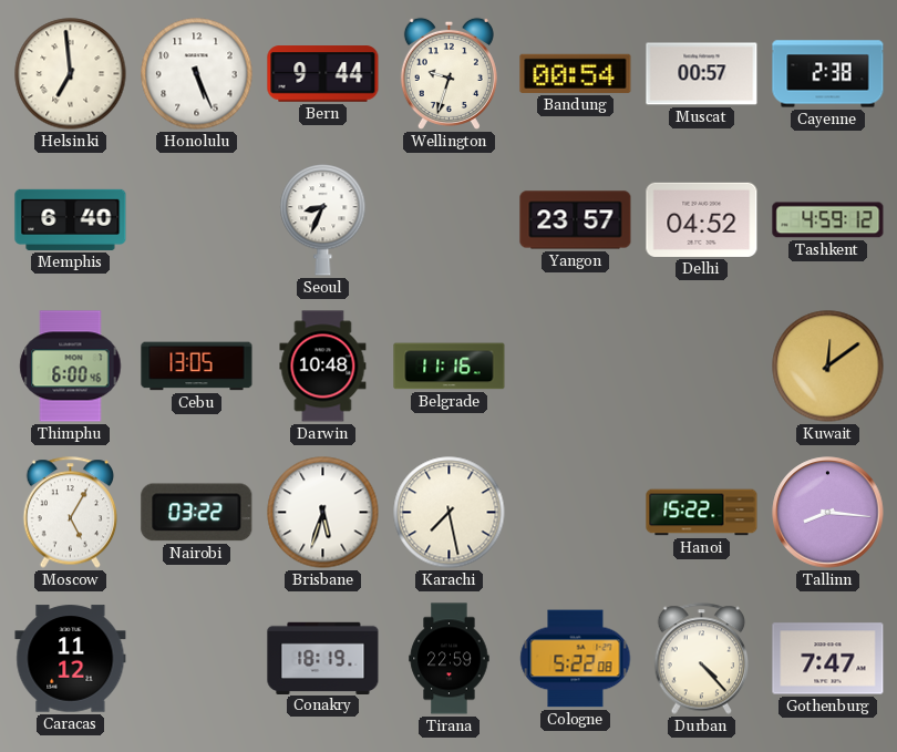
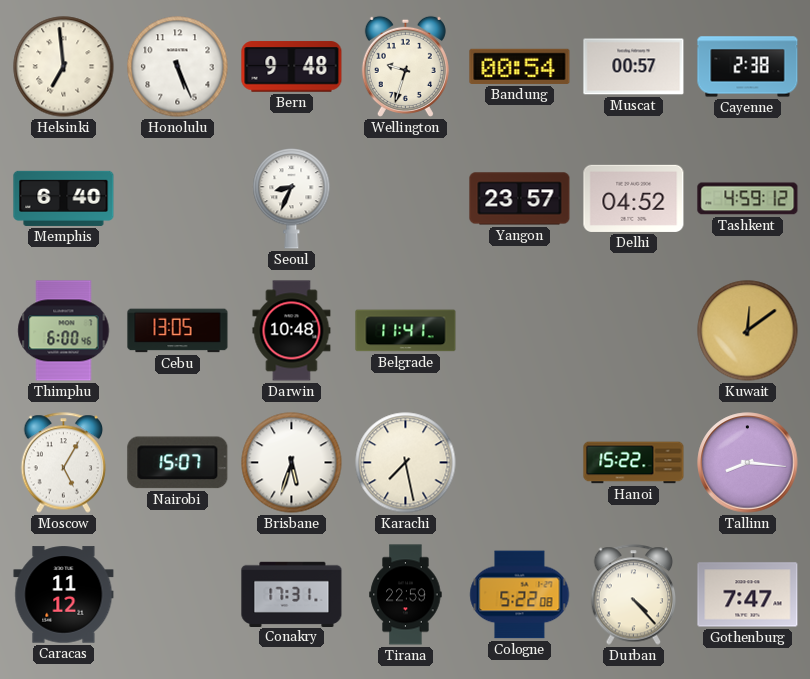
Bern: 9:44 -> 9:48
Belgrade: 11:16 -> 11:41
Nairobi: 03:22 -> 15:07
Conakry: 18:19 -> 17:31
